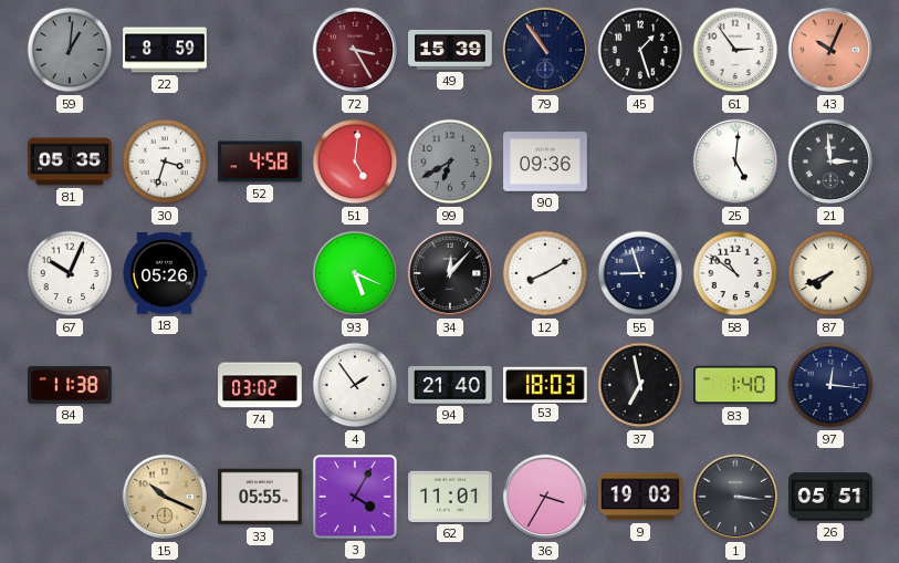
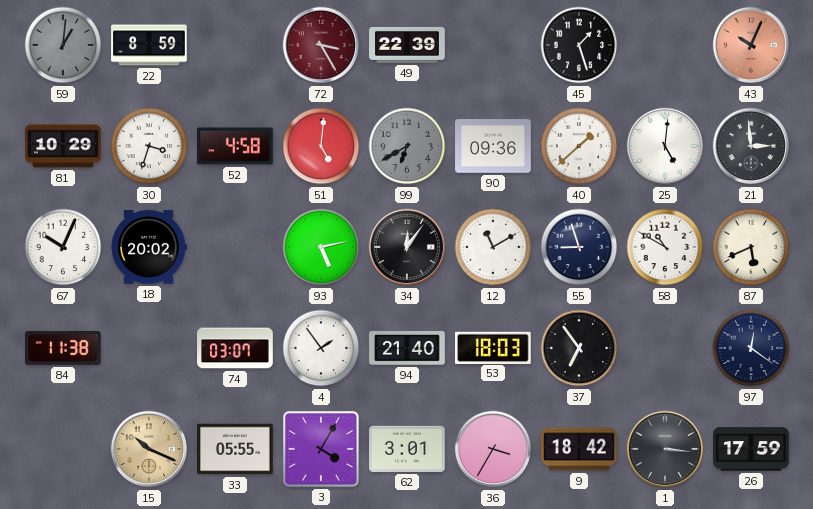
49: 15:39 -> 22:39
79: 10:54 -> none
61: 2:54 -> none
81: 05:35 -> 10:29
40: none -> 1:38
18: 05:26 -> 20:02
93: 5:19 -> 5:13
34: 12:07 -> 12:06
12: 8:10 -> 11:10
58: 10:51 -> 10:50
87: 7:41 -> 5:41
74: 03:02 -> 03:07
37: 6:58 -> 6:54
83: 1:40 -> none
97: 12:16 -> 12:21
62: 11:01 -> 3:01
9: 19:03 -> 18:42
26: 05:51 -> 17:59
